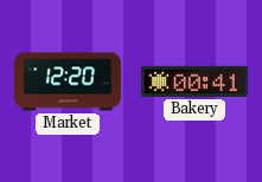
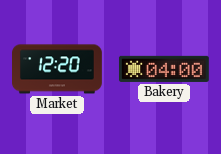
Bakery: 00:41 -> 04:00
